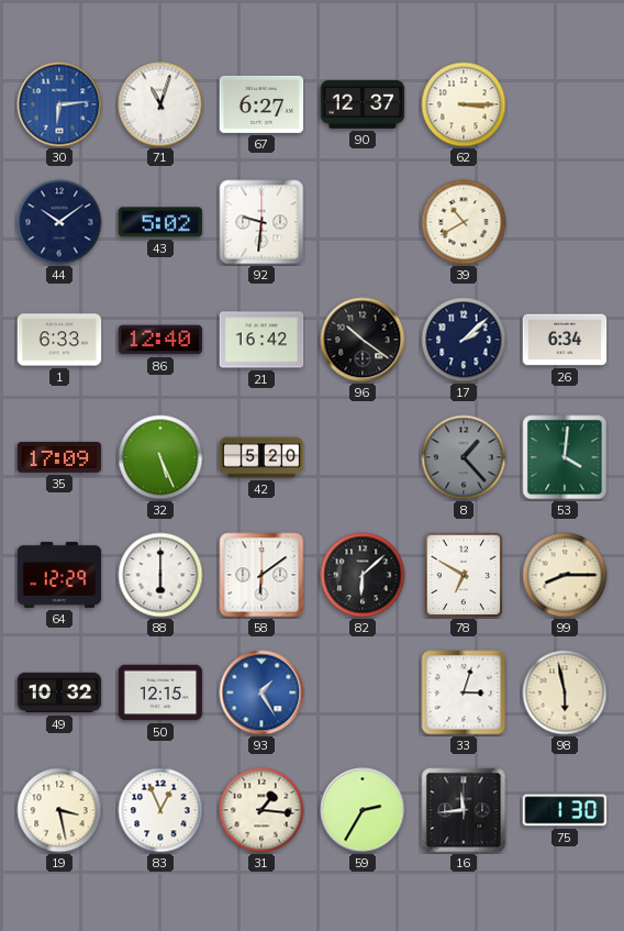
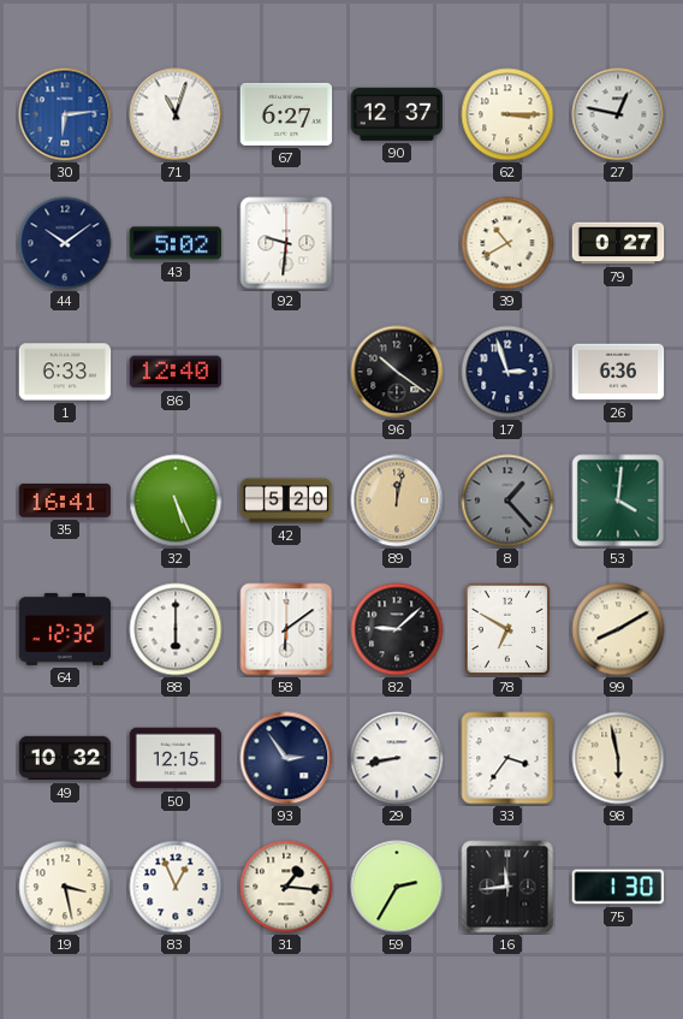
27: none -> 12:47
79: none -> 0:27
21: 16:42 -> none
17: 2:08 -> 2:57
26: 6:34 -> 6:36
35: 17:09 -> 16:41
89: none -> 12:02
64: 12:29 -> 12:32
82: 6:08 -> 9:08
99: 8:15 -> 8:10
93: 1:25 -> 2:54
93 dial: blue -> navy
29: none -> 8:43
33: 3:03 -> 3:36
